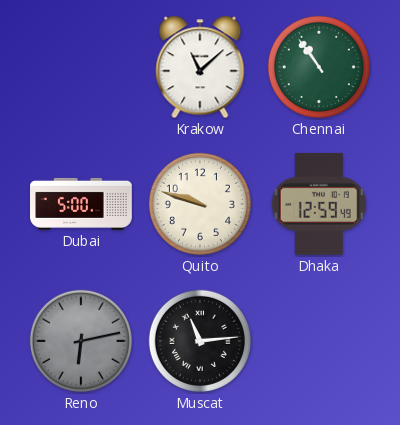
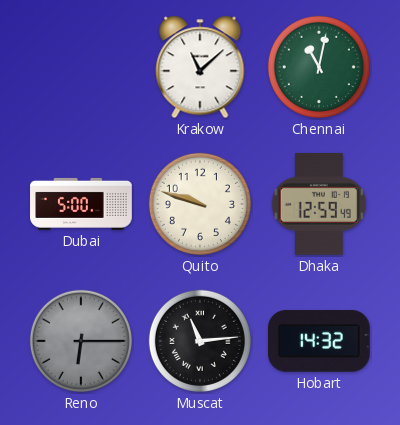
Chennai: 10:54 -> 11:02
Reno: 6:13 -> 6:15
Hobart: none -> 14:32
